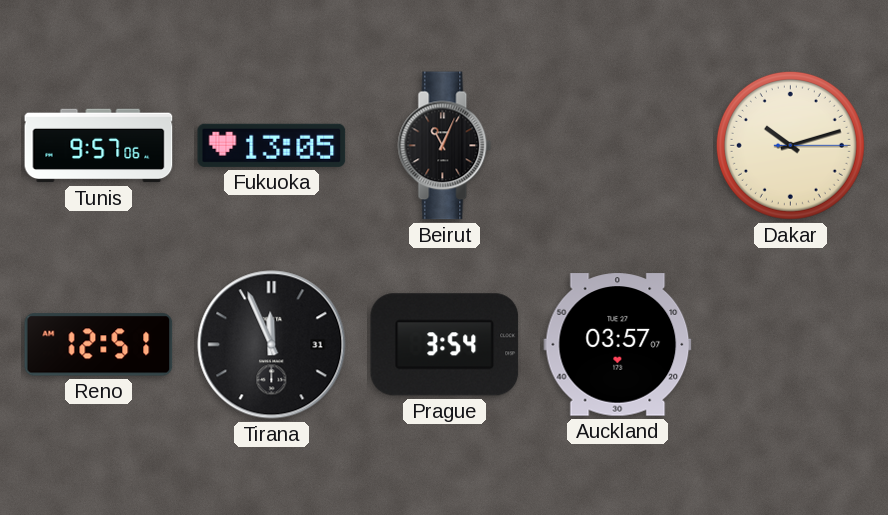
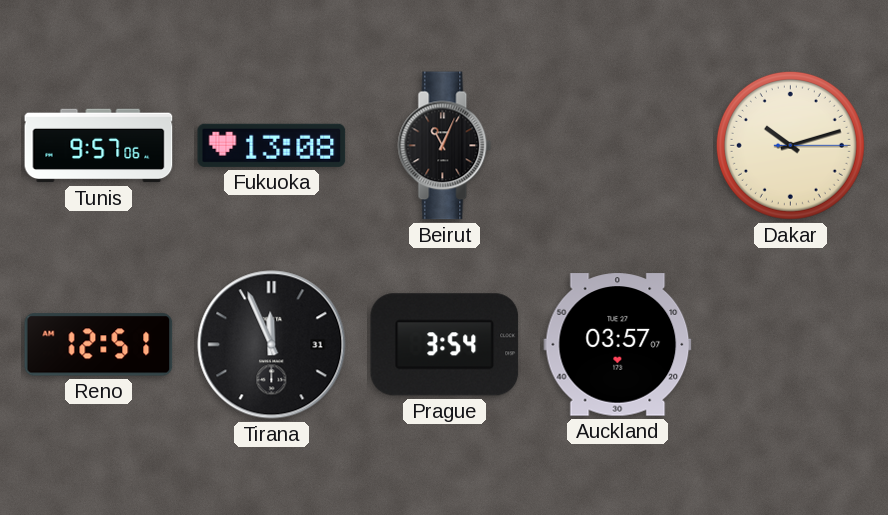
Fukuoka: 13:05 -> 13:08
